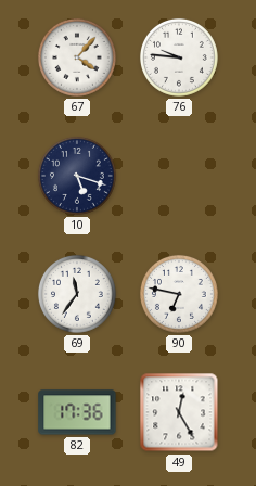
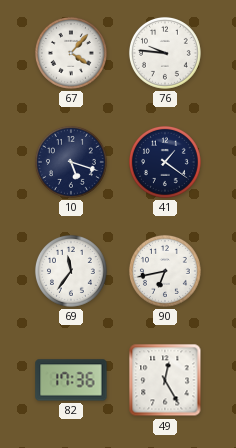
41: none -> 1:21
90: 6:47 -> 6:43
